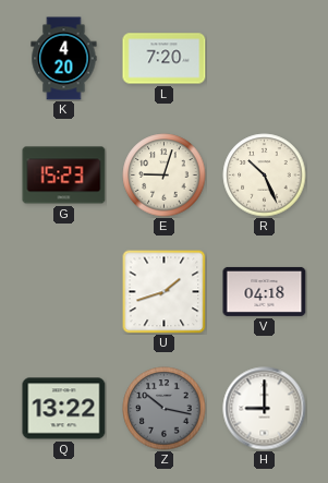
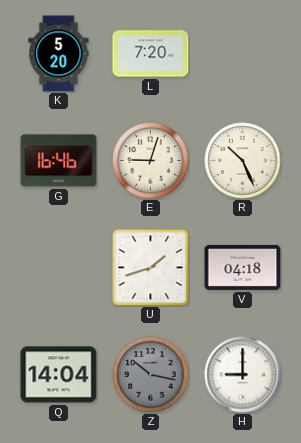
K: 4:20 -> 5:20
G: 15:23 -> 16:46
Q: 13:22 -> 14:04
